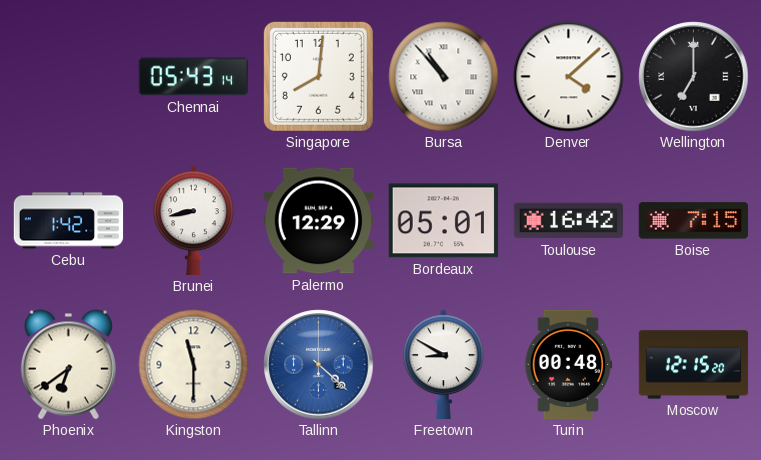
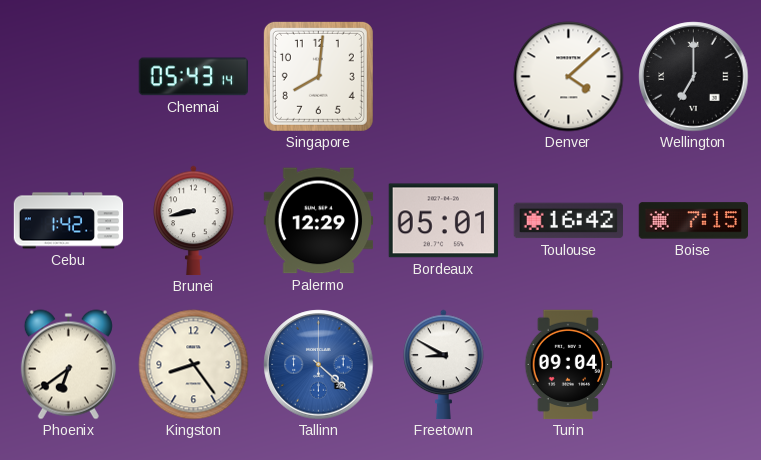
Bursa: 10:53 -> none
Kingston: 11:30 -> 8:24
Turin: 00:48 -> 09:04
Moscow: 12:15 -> none
